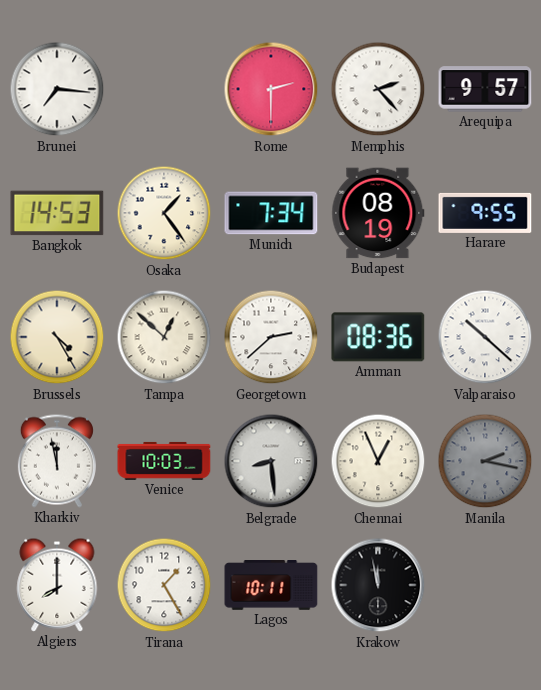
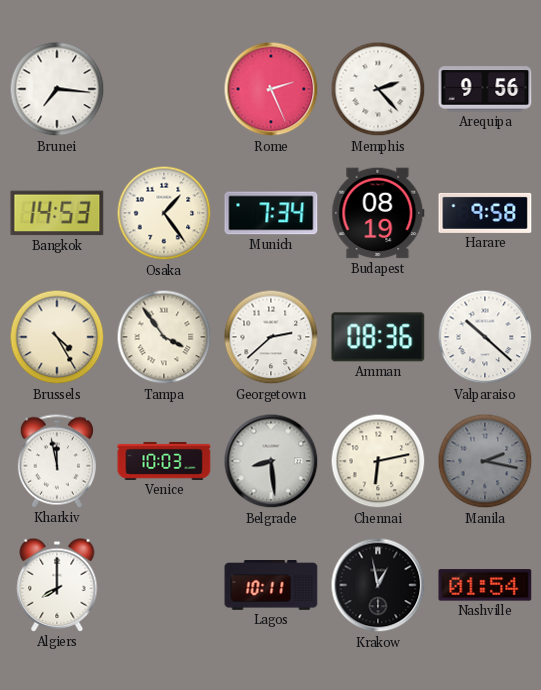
Rome: 2:30 -> 2:26
Arequipa: 9:57 -> 9:56
Harare: 9:55 -> 9:58
Tampa: 12:52 -> 3:54
Chennai: 12:56 -> 6:13
Tirana: 1:25 -> none
Krakow: 11:58 -> 12:58
Nashville: none -> 01:54
